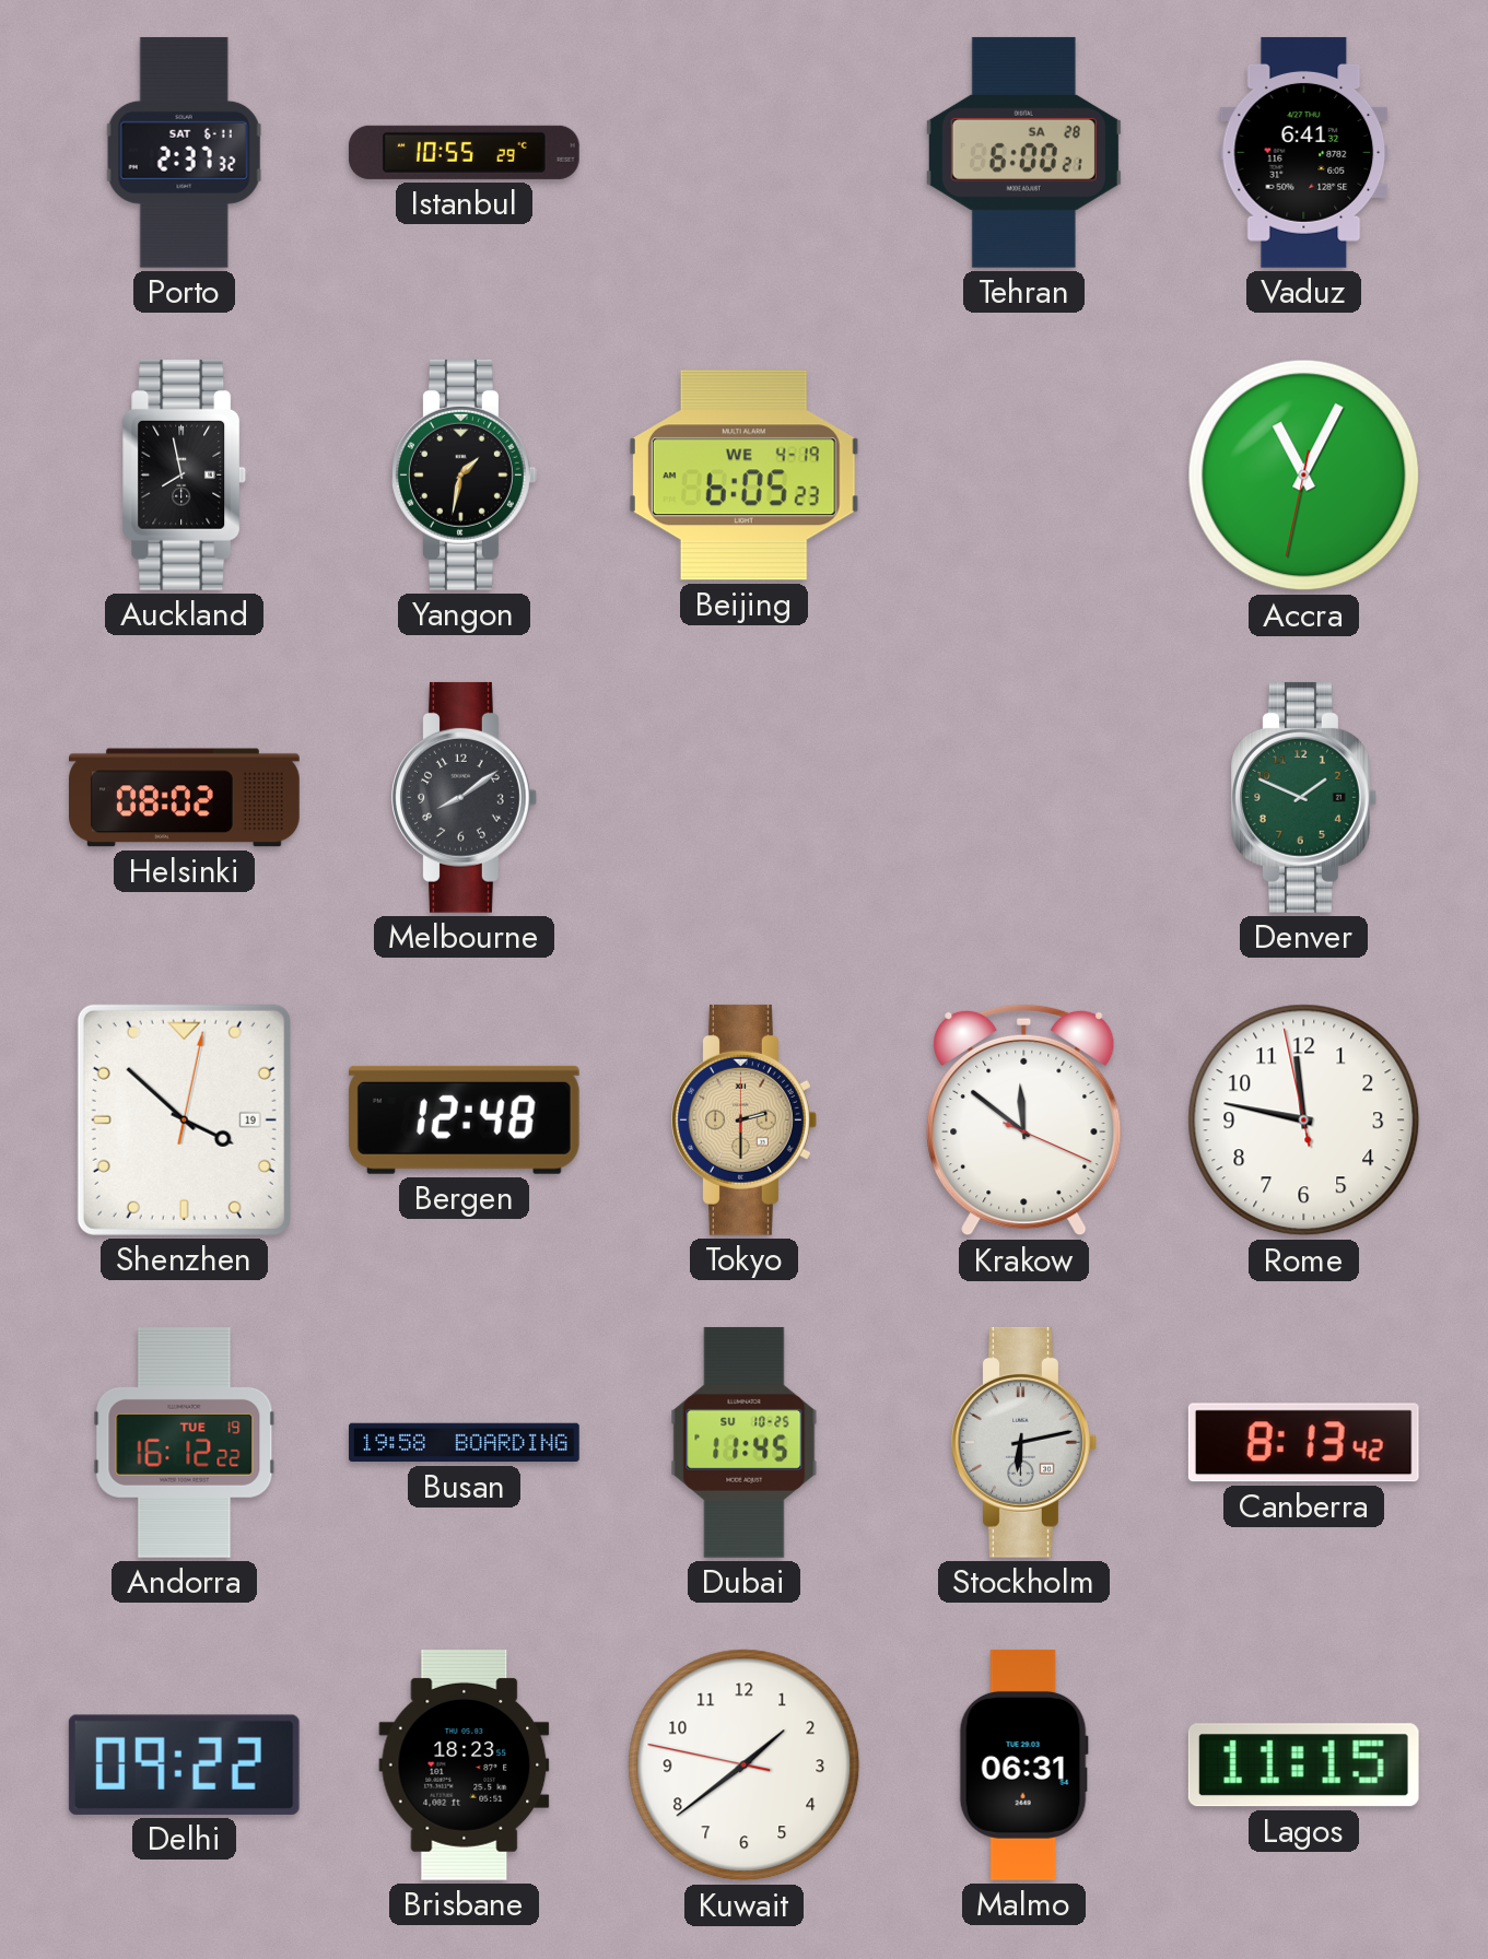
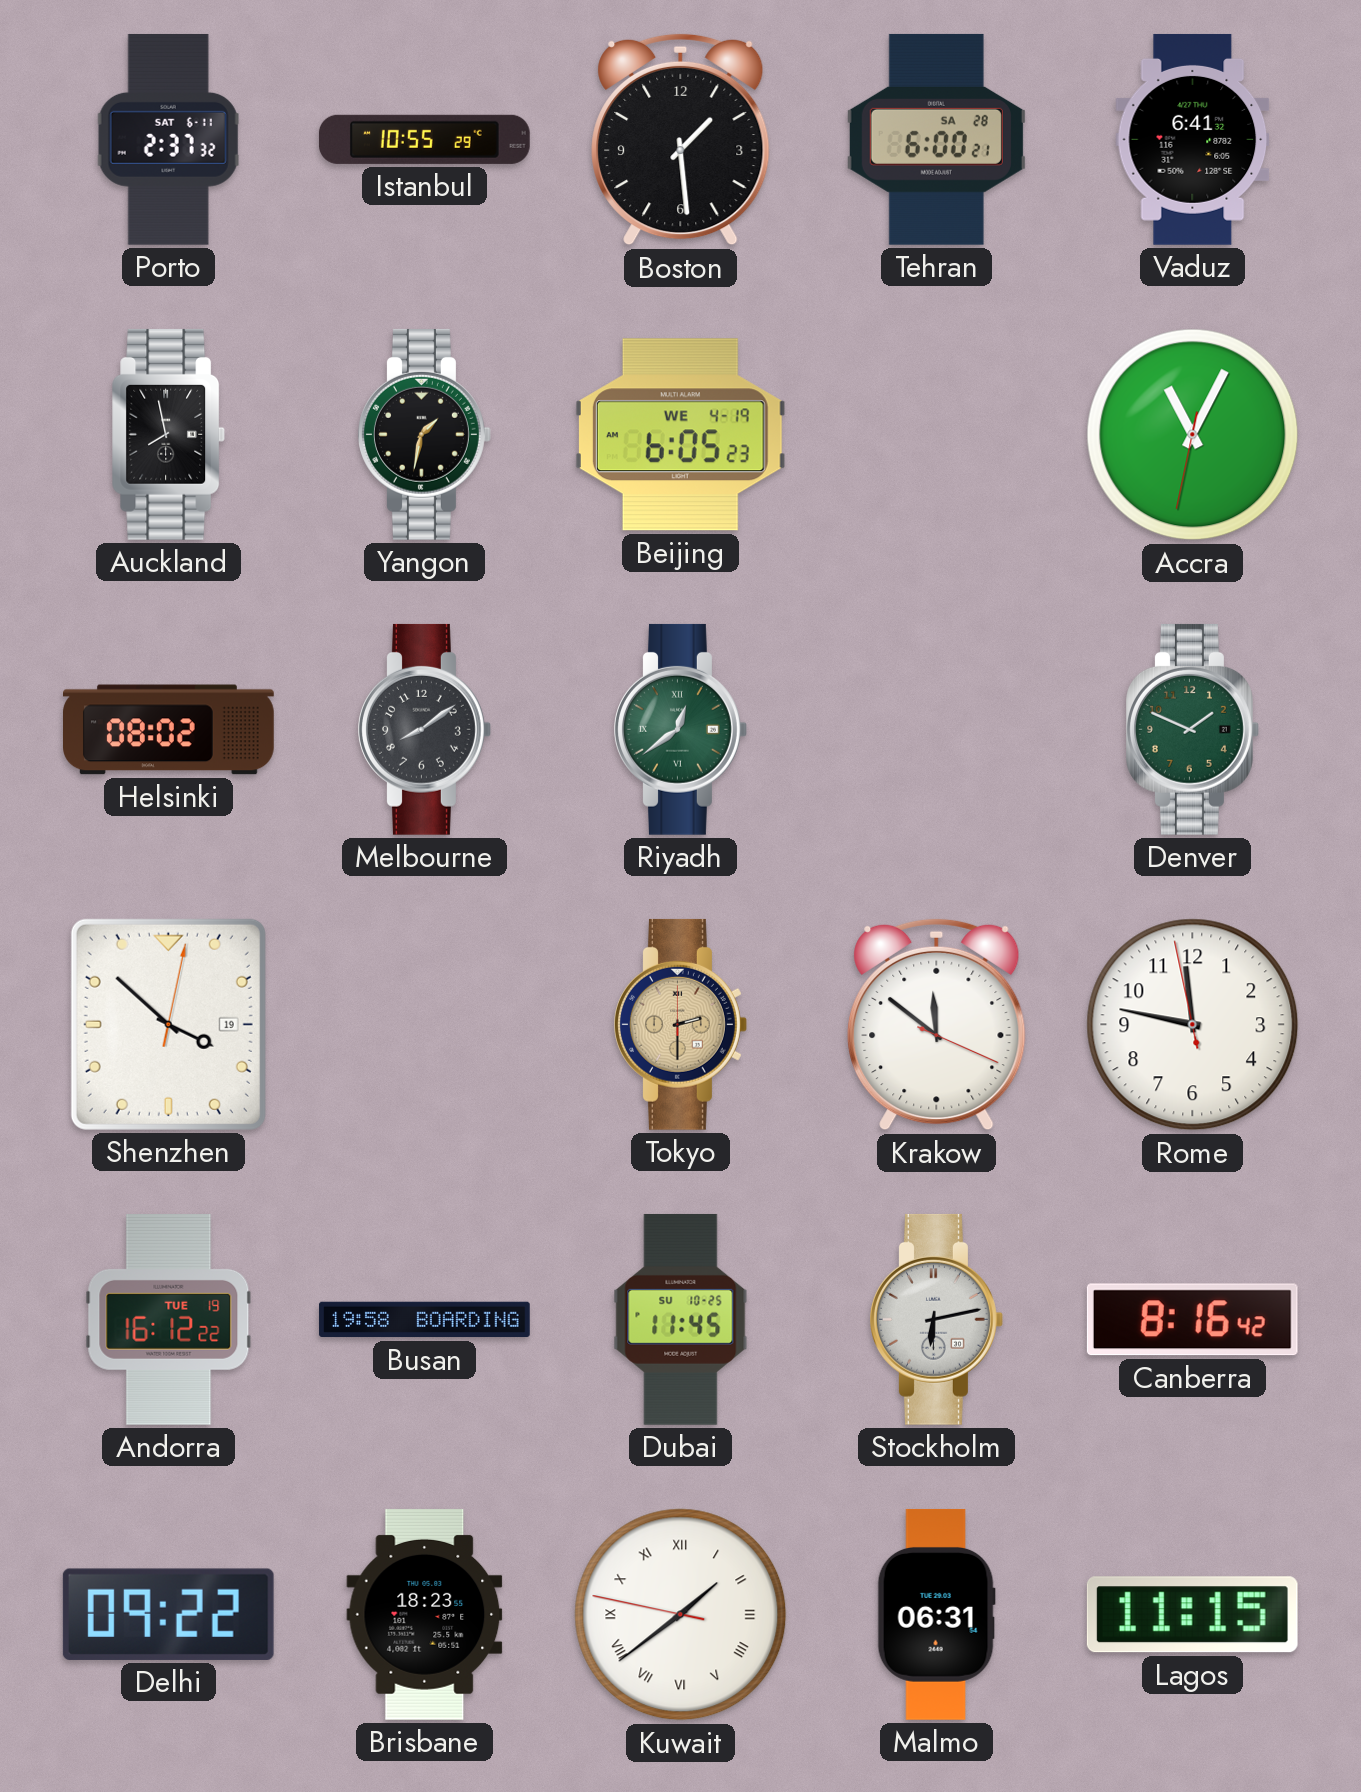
Boston: none -> 1:29
Riyadh: none -> 12:39
Bergen: 12:48 -> none
Canberra: 8:13 -> 8:16
Kuwait numerals: Arabic -> Roman
